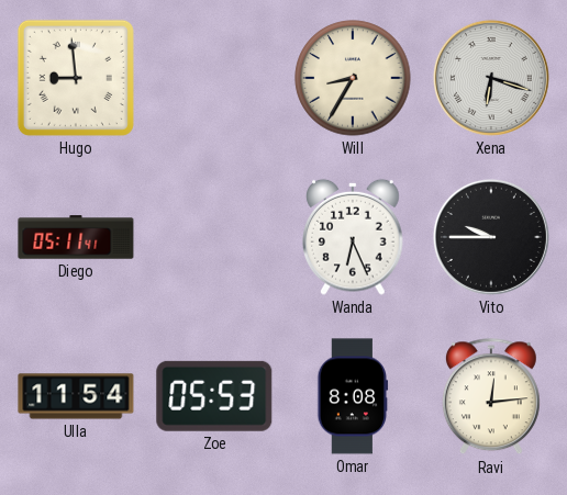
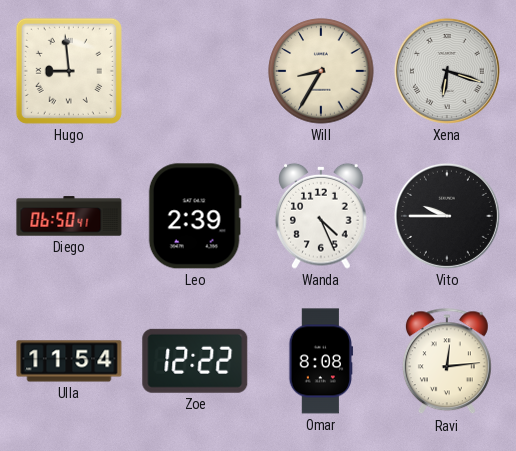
Diego: 05:11 -> 06:50
Leo: none -> 2:39
Wanda: 6:26 -> 4:26
Zoe: 05:53 -> 12:22
